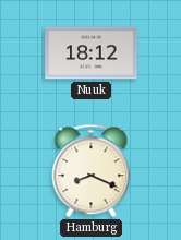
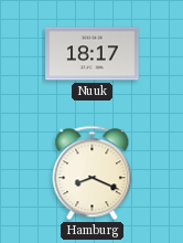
Nuuk: 18:12 -> 18:17
